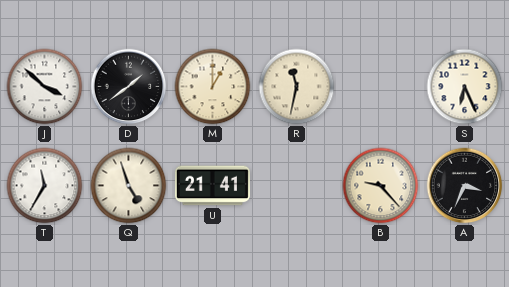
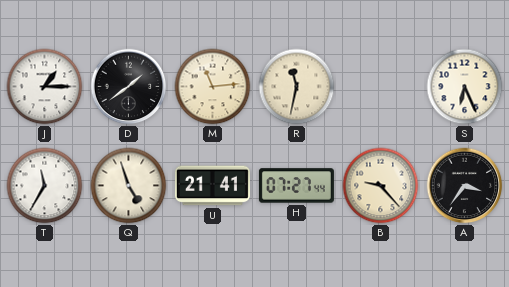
J: 3:52 -> 1:15
M: 1:00 -> 11:14
H: none -> 07:27
A: 3:34 -> 3:36
